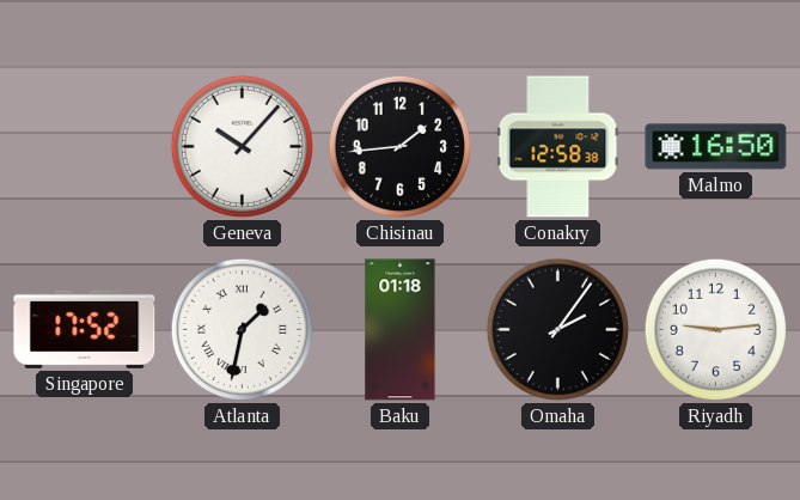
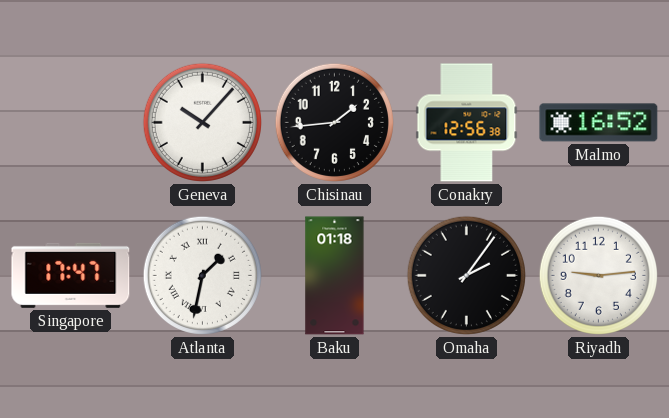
Conakry: 12:58 -> 12:56
Malmo: 16:50 -> 16:52
Singapore: 17:52 -> 17:47
